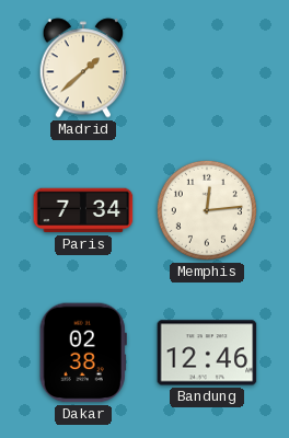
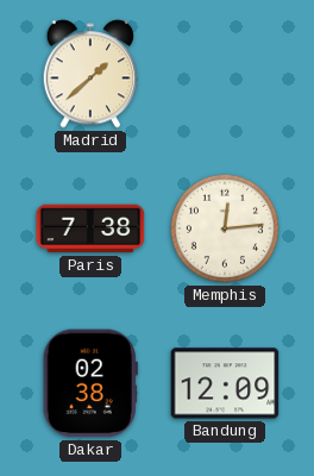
Paris: 7:34 -> 7:38
Bandung: 12:46 -> 12:09
